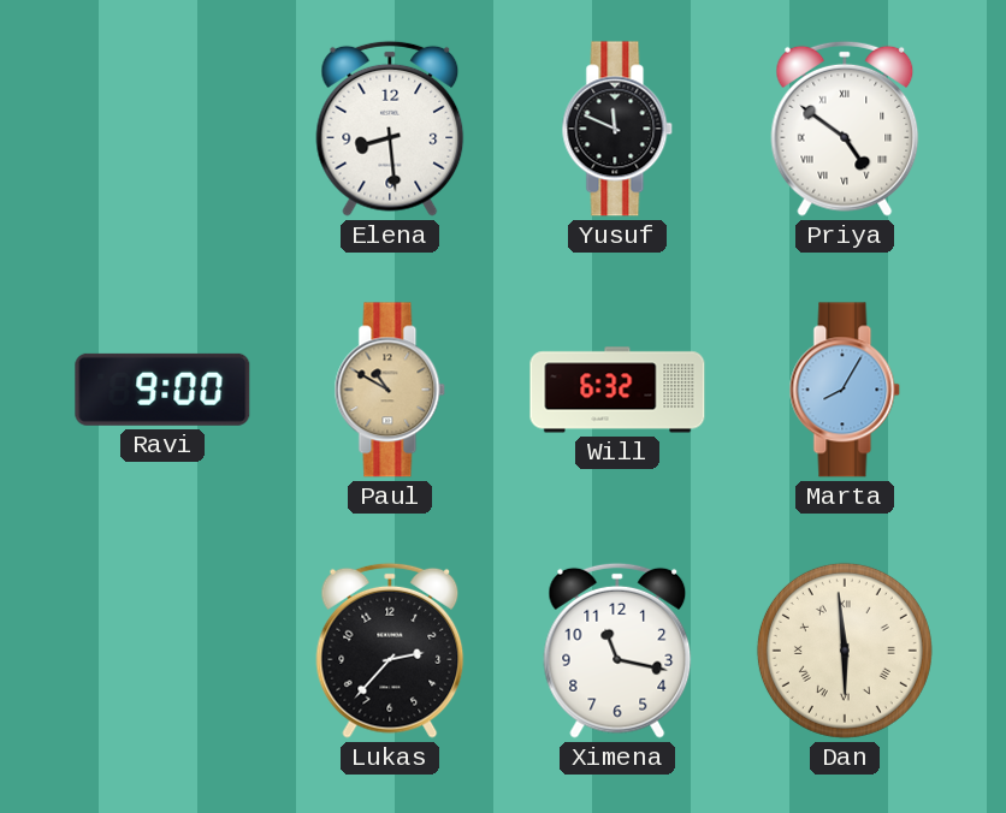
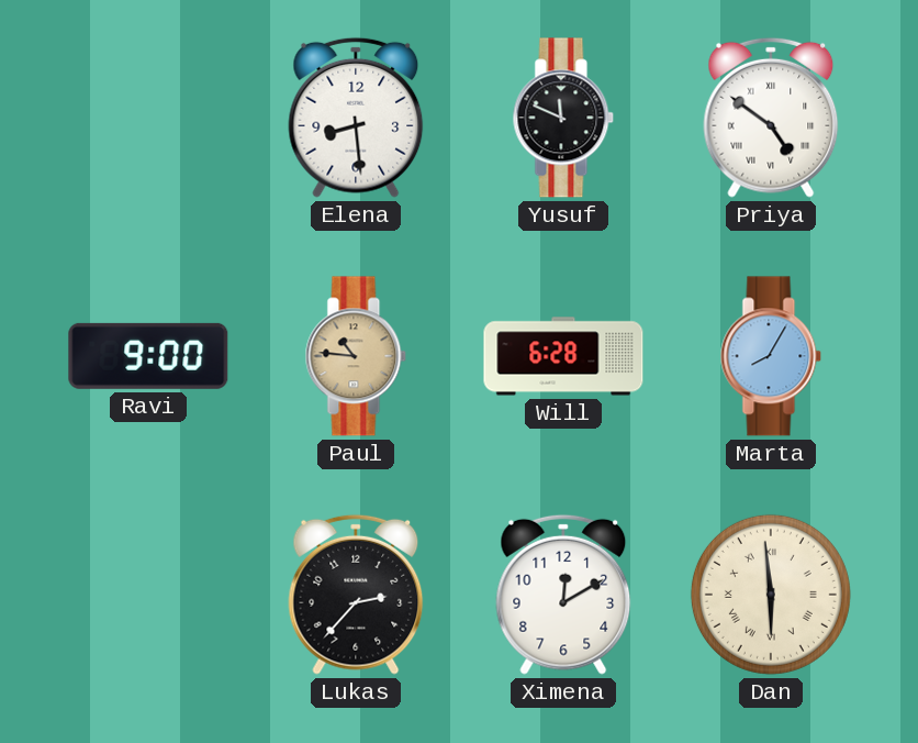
Paul: 10:50 -> 10:46
Will: 6:32 -> 6:28
Ximena: 11:17 -> 12:10
